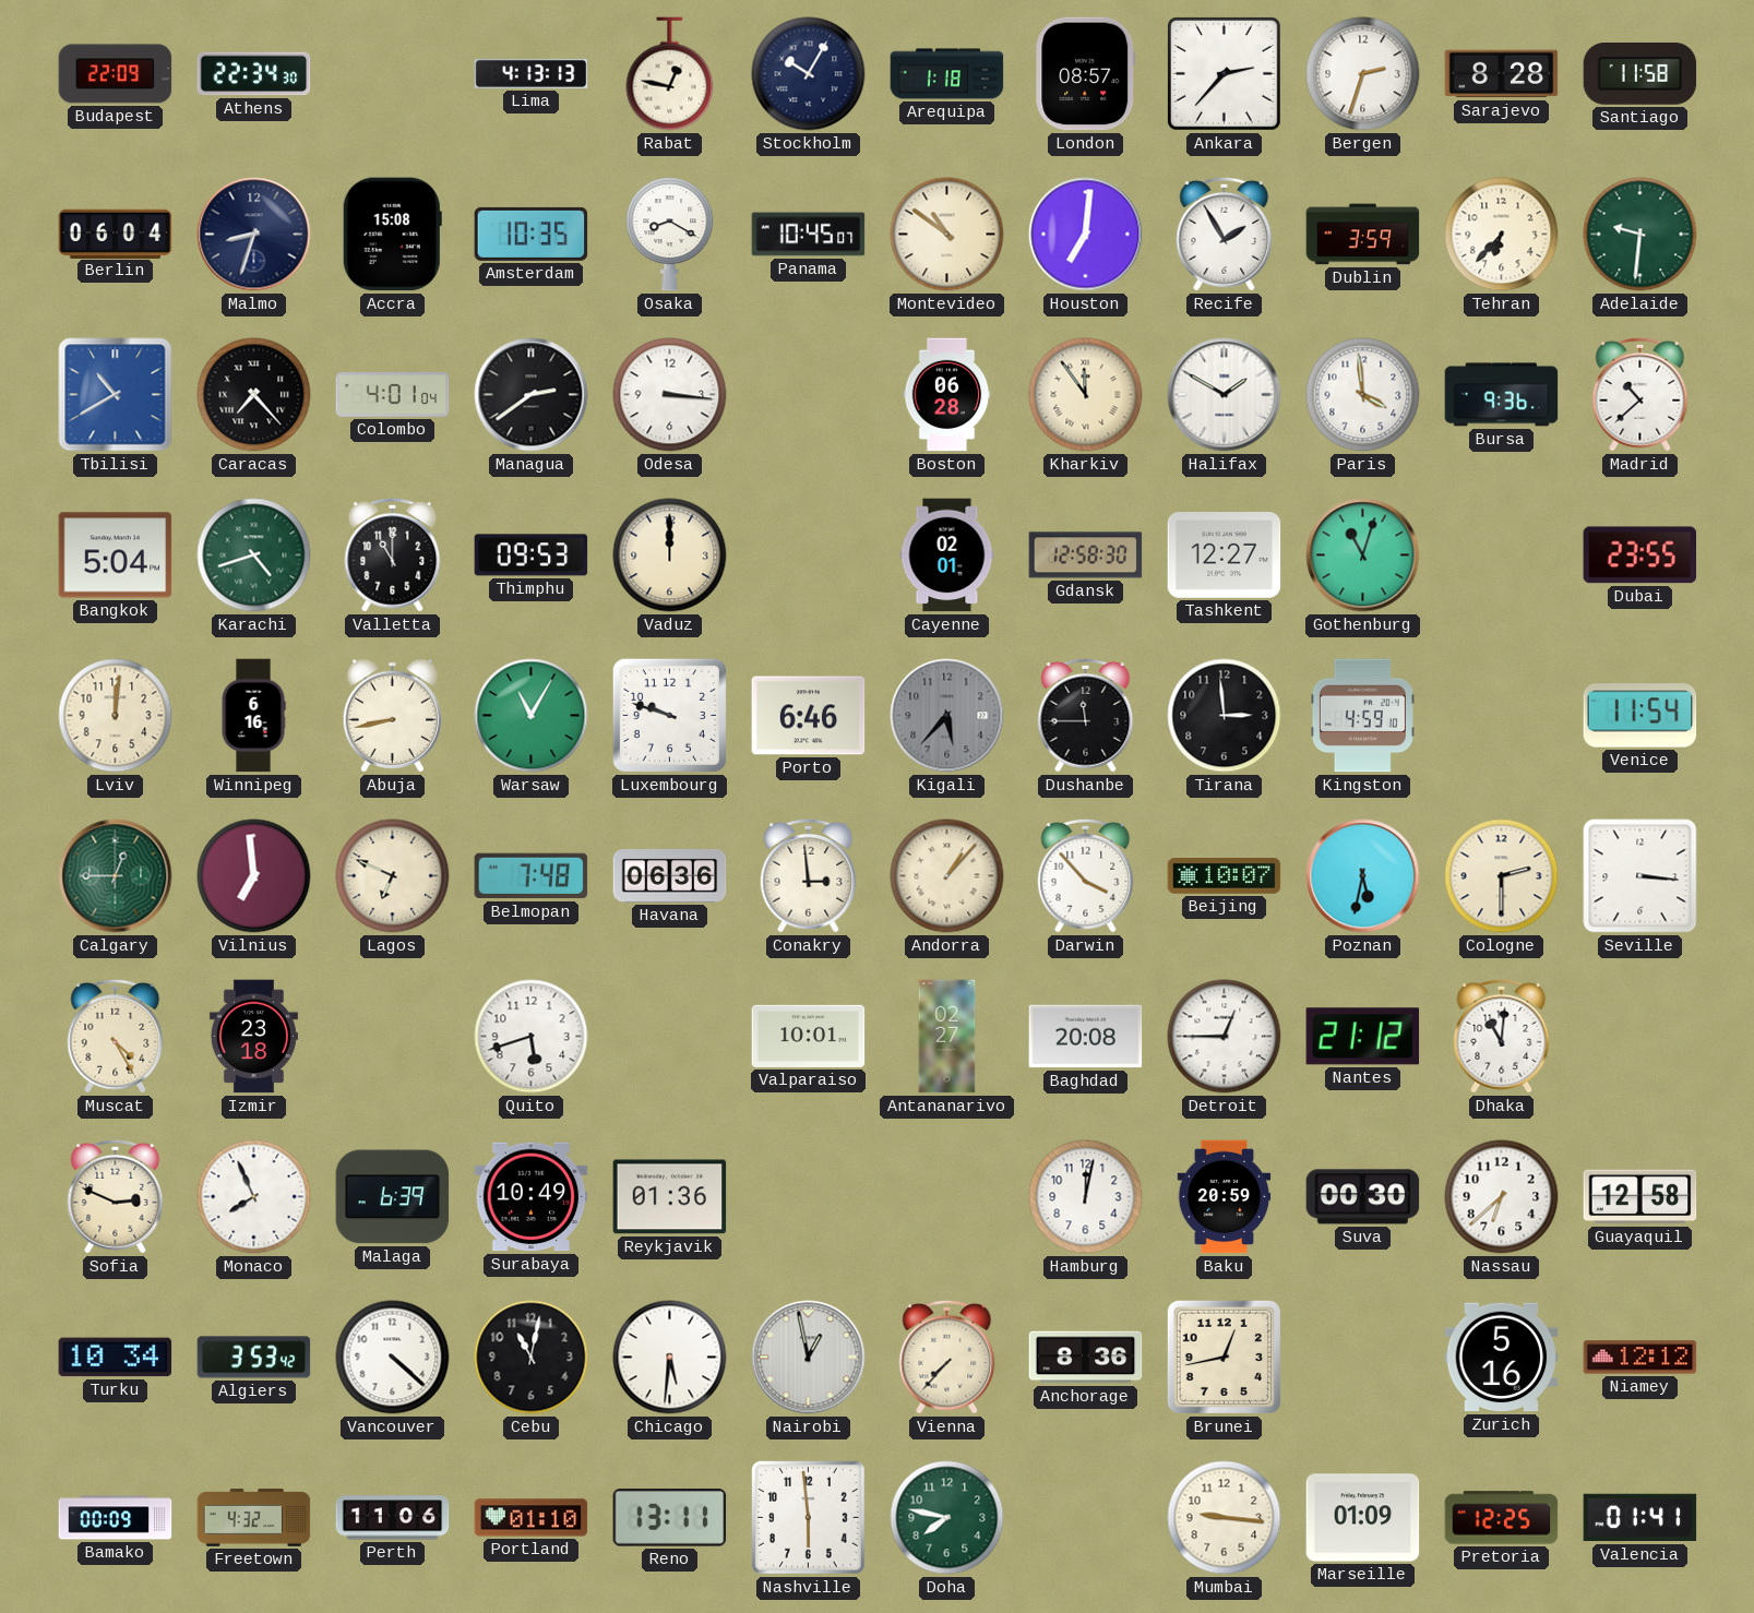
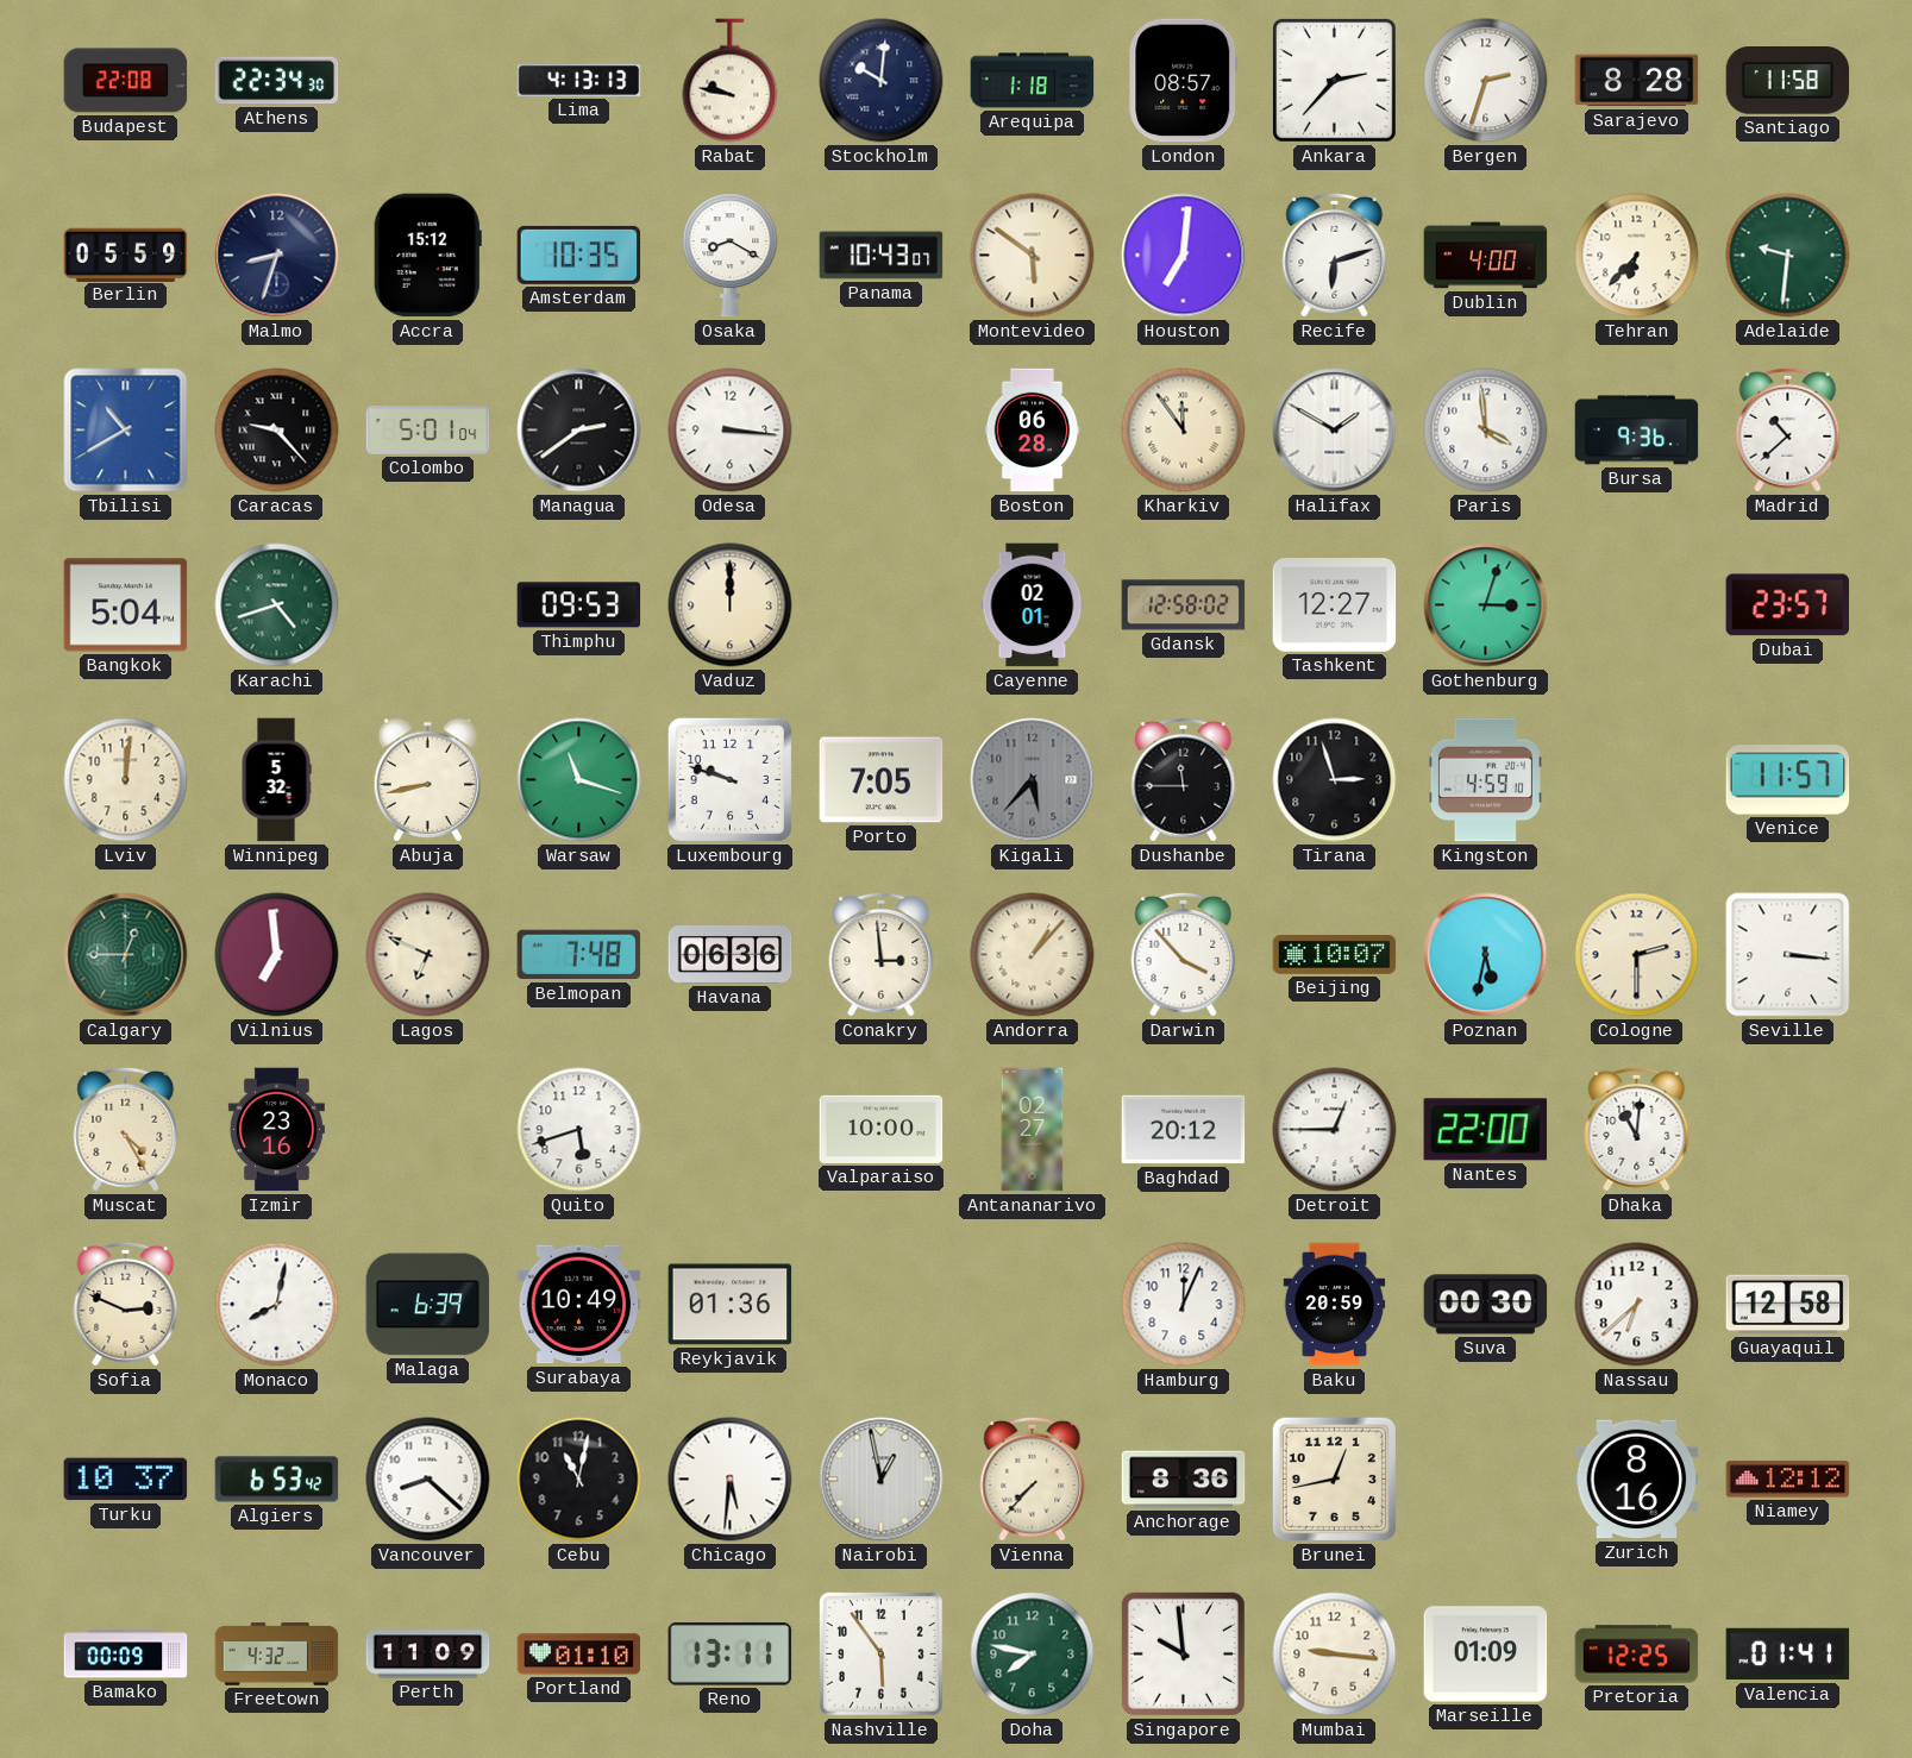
Budapest: 22:09 -> 22:08
Rabat: 12:47 -> 9:47
Stockholm: 10:05 -> 10:01
Berlin: 06:04 -> 05:59
Accra: 15:08 -> 15:12
Panama: 10:45 -> 10:43
Montevideo: 10:51 -> 5:51
Recife: 1:55 -> 6:12
Dublin: 3:59 -> 4:00
Caracas: 7:23 -> 9:23
Colombo: 4:01 -> 5:01
Valletta: 11:00 -> none
Gdansk: 12:58:30 -> 12:58:02
Gothenburg: 11:03 -> 3:03
Dubai: 23:55 -> 23:57
Winnipeg: 6:16 -> 5:32
Warsaw: 11:05 -> 11:18
Porto: 6:46 -> 7:05
Tirana: 2:59 -> 2:57
Venice: 11:54 -> 11:57
Izmir: 23:18 -> 23:16
Valparaiso: 10:01 -> 10:00
Baghdad: 20:08 -> 20:12
Nantes: 21:12 -> 22:00
Monaco: 7:56 -> 8:02
Hamburg: 12:02 -> 12:04
Turku: 10:34 -> 10:37
Algiers: 3:53 -> 6:53
Vancouver: 4:22 -> 8:22
Zurich: 5:16 -> 8:16
Perth: 11:06 -> 11:09
Nashville: 5:59 -> 5:54
Singapore: none -> 9:59
